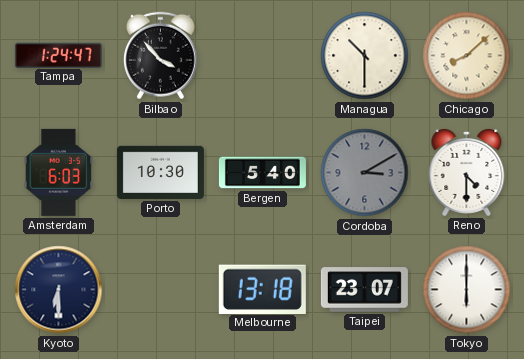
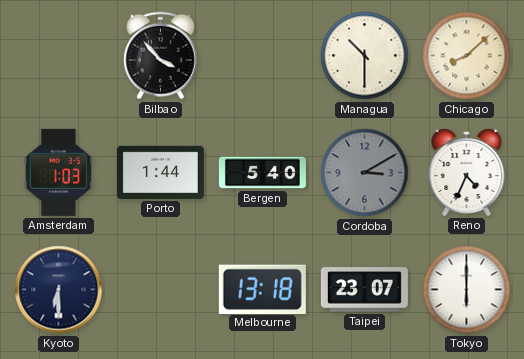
Tampa: 1:24 -> none
Amsterdam: 6:03 -> 1:03
Porto: 10:30 -> 1:44
Reno: 4:30 -> 4:34
